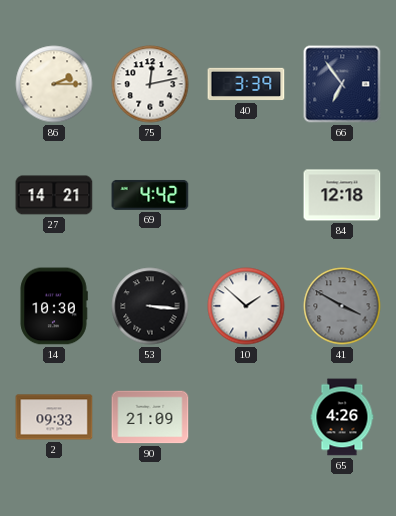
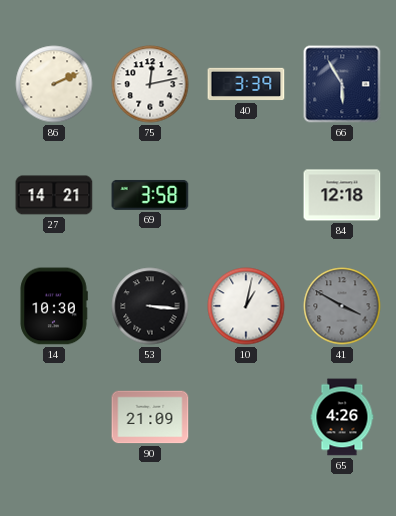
86: 2:15 -> 2:11
66: 6:54 -> 5:55
69: 4:42 -> 3:58
10: 1:52 -> 1:02
2: 09:33 -> none
